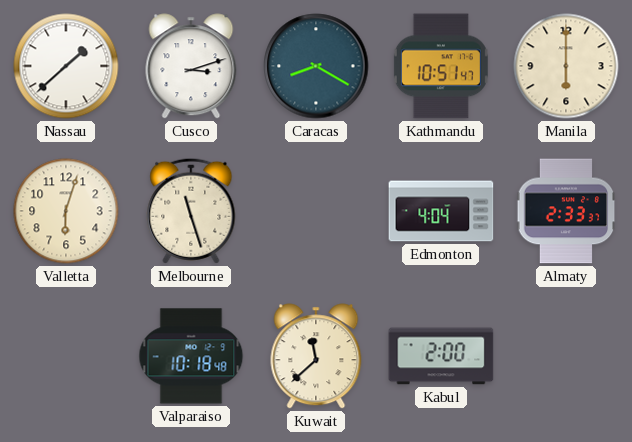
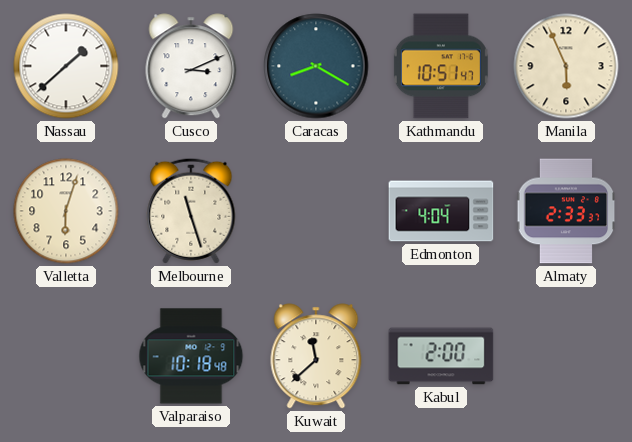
Cusco: 3:12 -> 3:11
Manila: 6:00 -> 5:56
